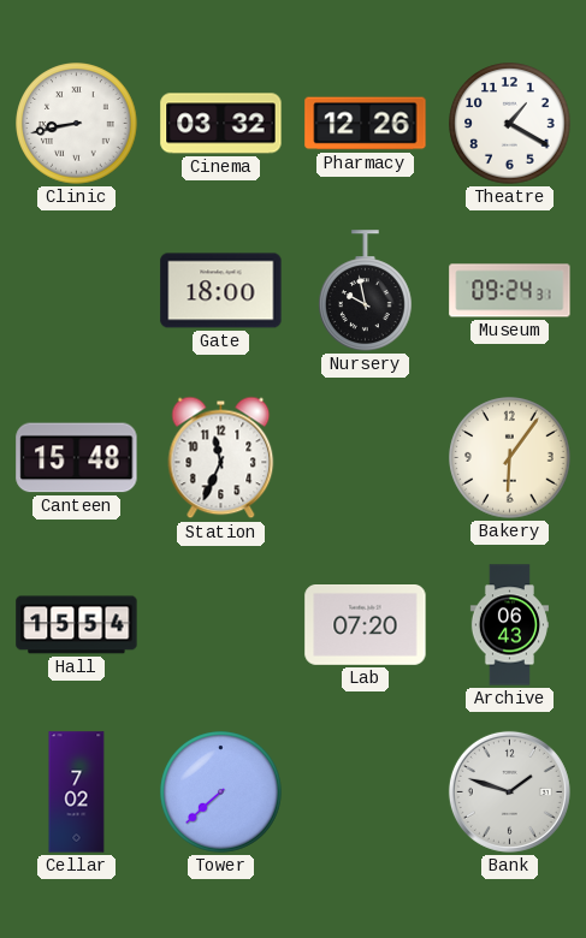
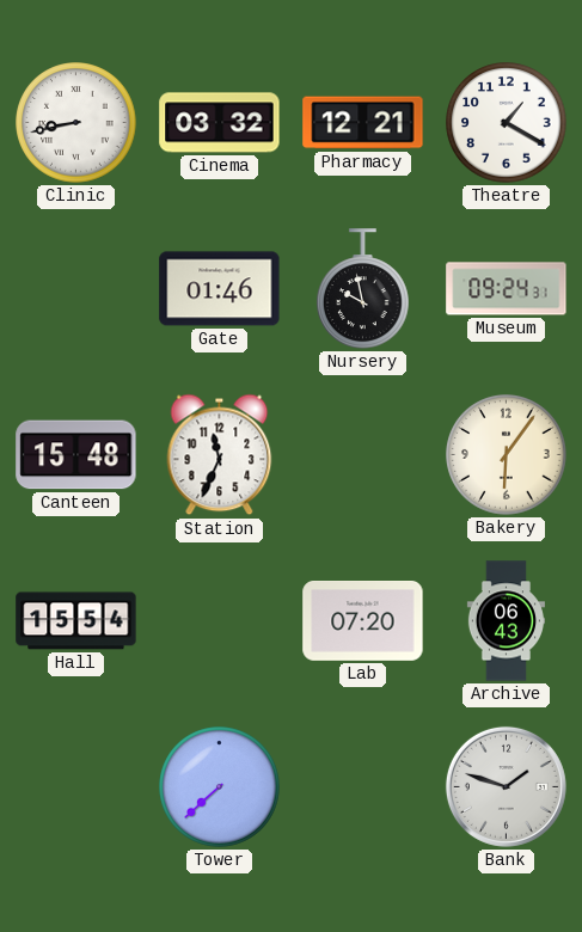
Pharmacy: 12:26 -> 12:21
Gate: 18:00 -> 01:46
Cellar: 7:02 -> none
